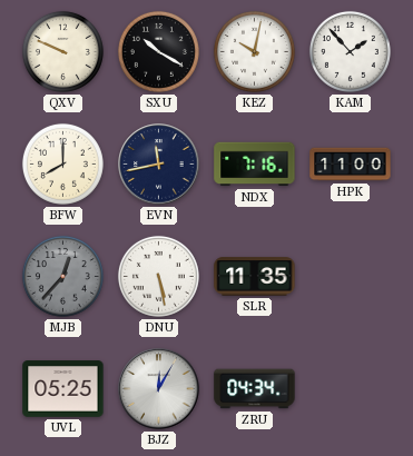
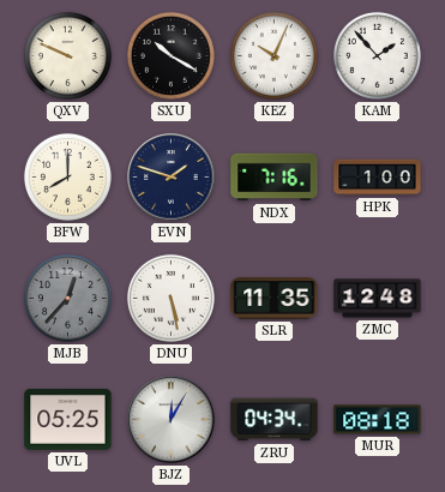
KEZ: 10:02 -> 10:04
EVN: 11:43 -> 1:48
HPK: 11:00 -> 1:00
ZMC: none -> 12:48
MUR: none -> 08:18
